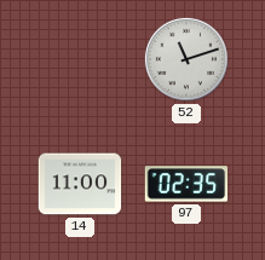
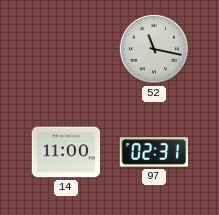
52: 11:12 -> 11:17
97: 02:35 -> 02:31
